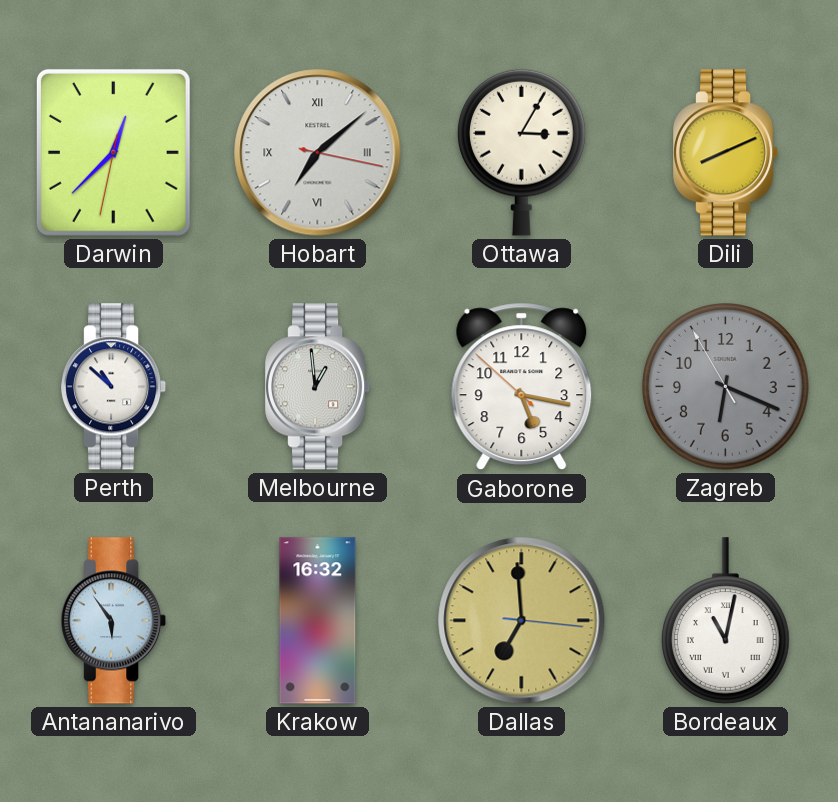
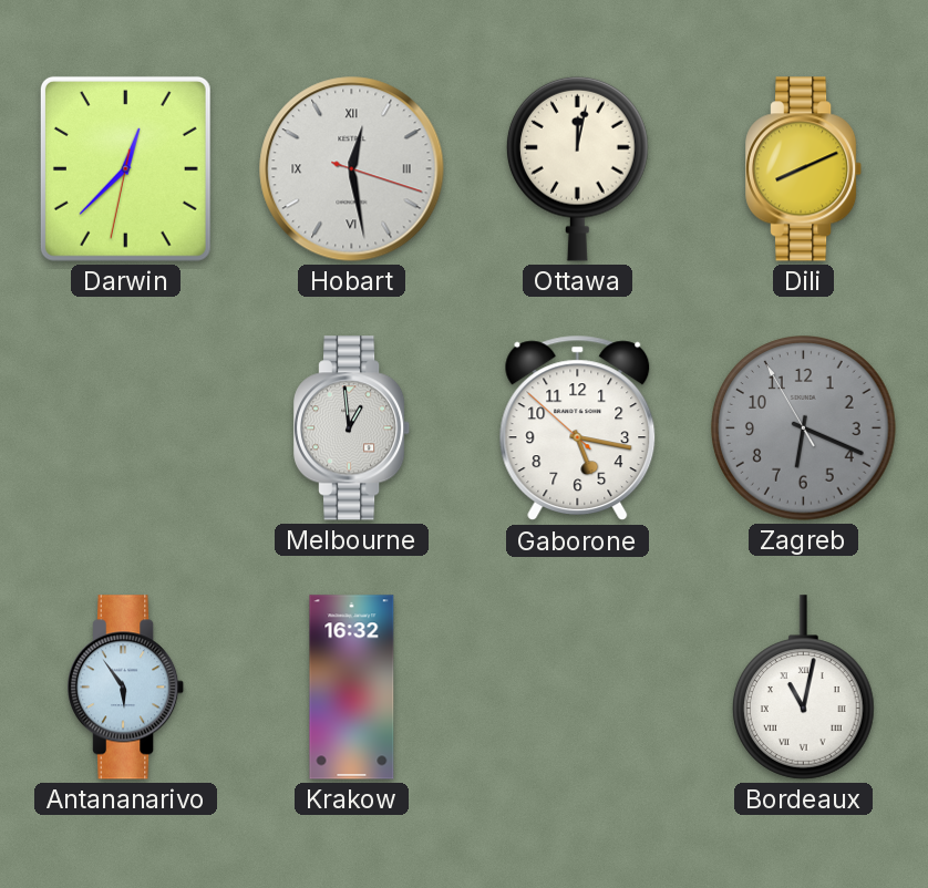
Hobart: 7:08 -> 12:28
Ottawa: 3:05 -> 12:02
Perth: 10:52 -> none
Dallas: 6:59 -> none
